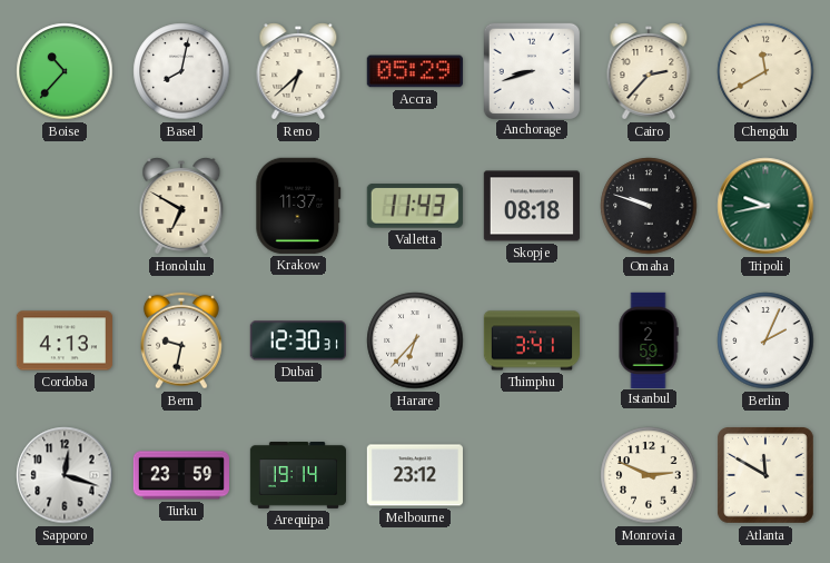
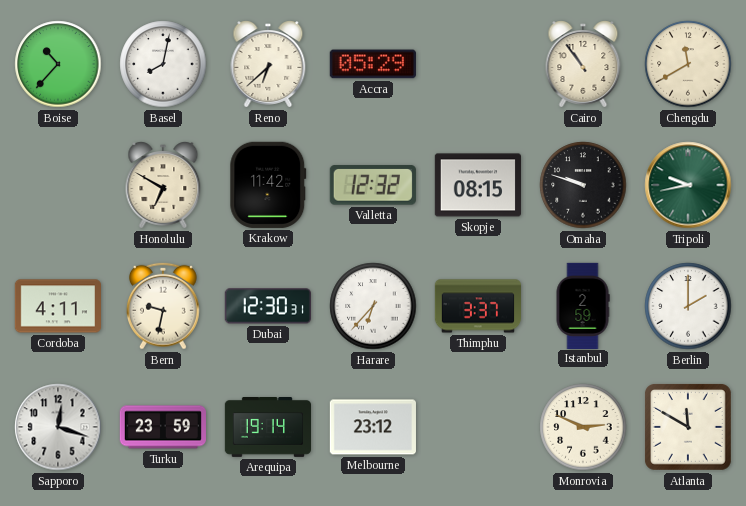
Anchorage: 8:42 -> none
Cairo: 2:37 -> 10:54
Krakow: 11:37 -> 11:42
Valletta: 11:43 -> 12:32
Skopje: 08:18 -> 08:15
Cordoba: 4:13 -> 4:11
Thimphu: 3:41 -> 3:37
Berlin: 2:04 -> 2:00
